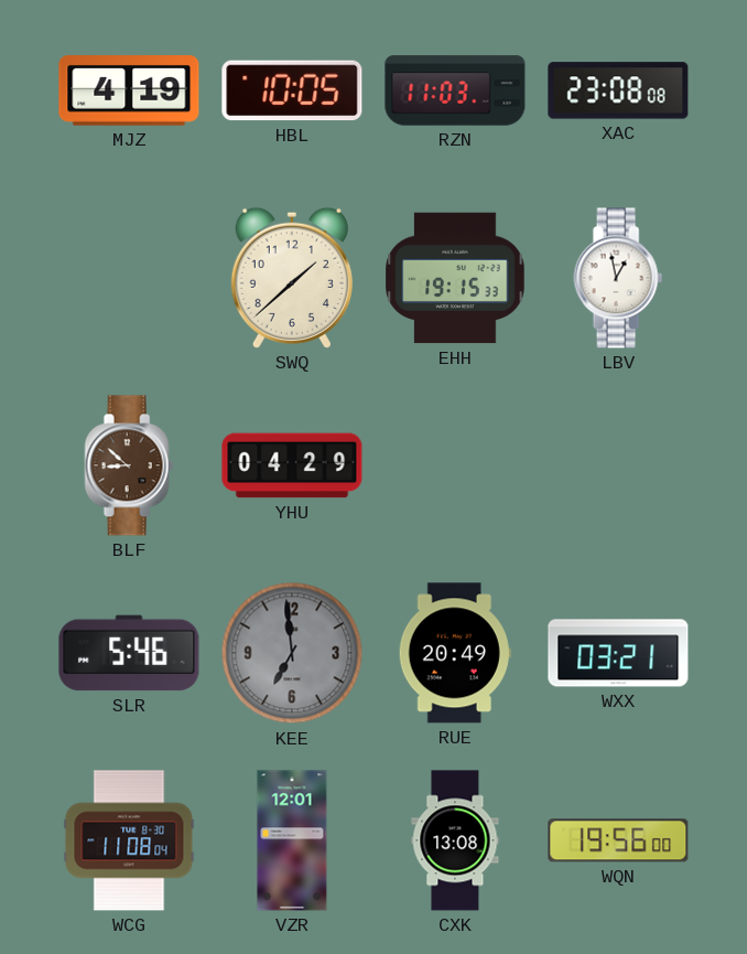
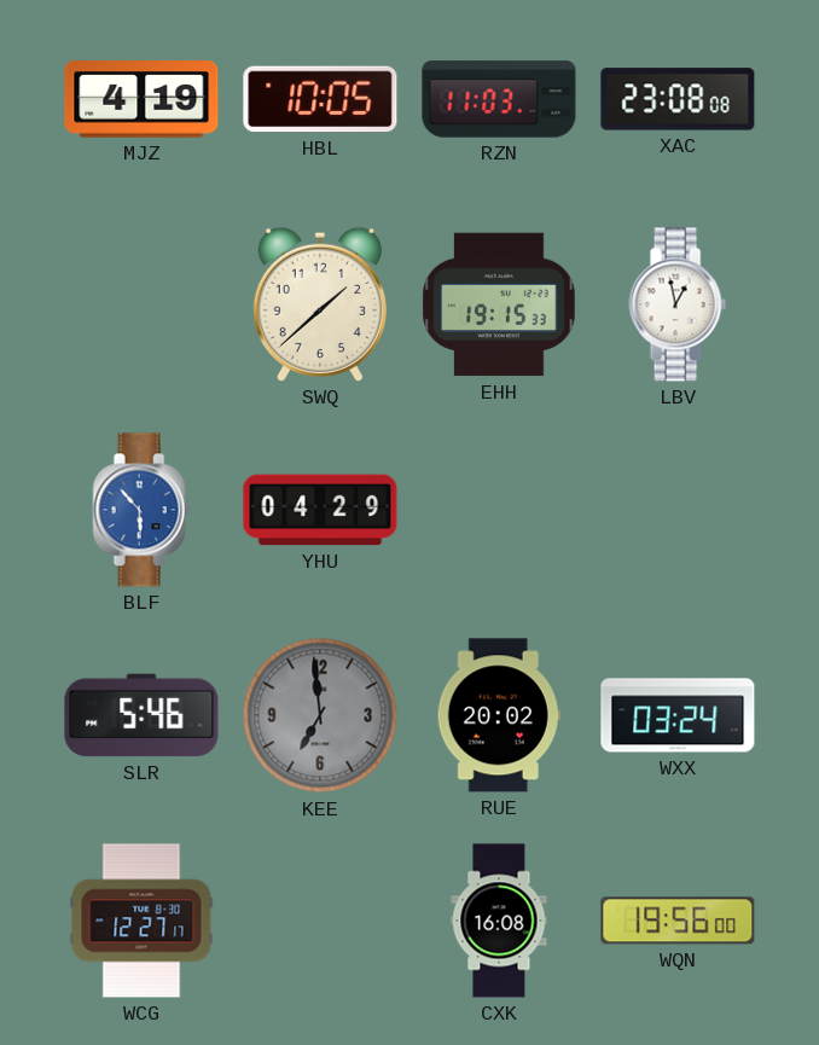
BLF: 8:52 -> 5:53
BLF dial: brown -> blue
RUE: 20:49 -> 20:02
WXX: 03:21 -> 03:24
WCG: 11:08 -> 12:27
VZR: 12:01 -> none
CXK: 13:08 -> 16:08
